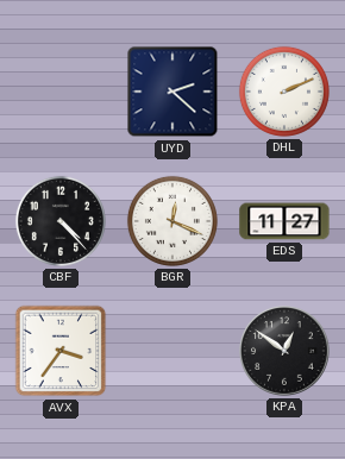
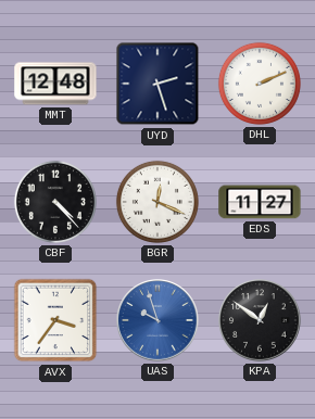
MMT: none -> 12:48
UYD: 2:22 -> 2:27
UAS: none -> 9:57
